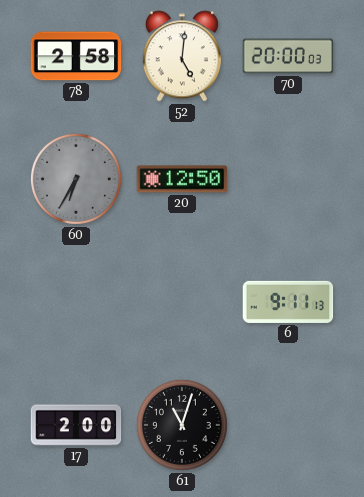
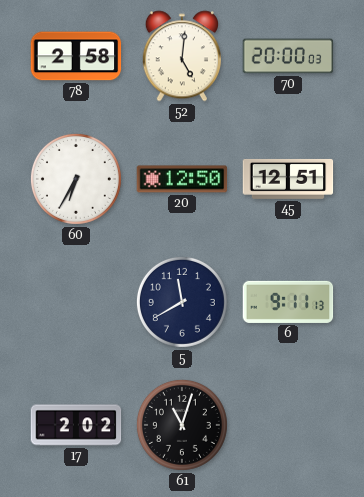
60 dial: grey -> white
45: none -> 12:51
5: none -> 11:40
17: 2:00 -> 2:02
